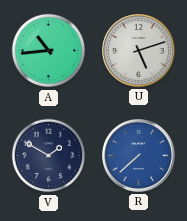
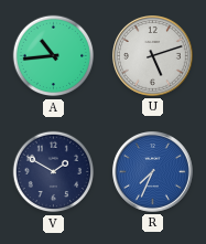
R: 7:38 -> 7:34
